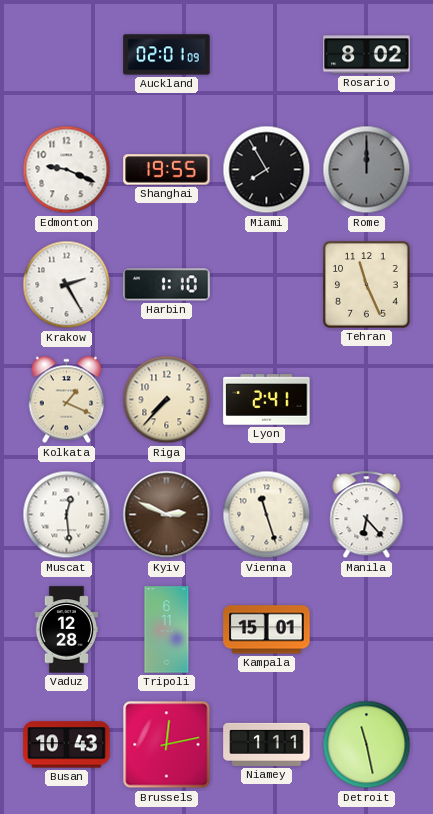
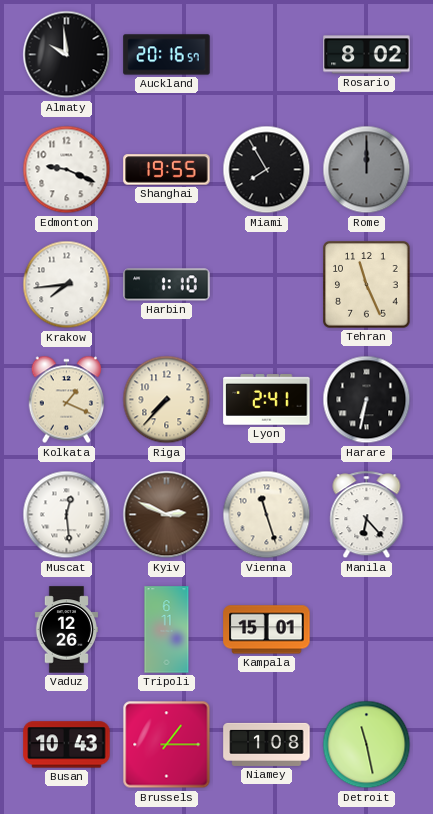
Almaty: none -> 9:59
Auckland: 02:01 -> 20:16
Krakow: 2:25 -> 7:44
Harare: none -> 6:32
Vaduz: 12:28 -> 12:26
Brussels: 12:13 -> 1:15
Niamey: 1:11 -> 1:08
